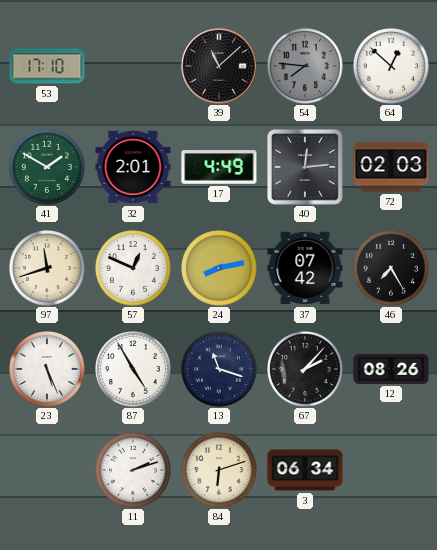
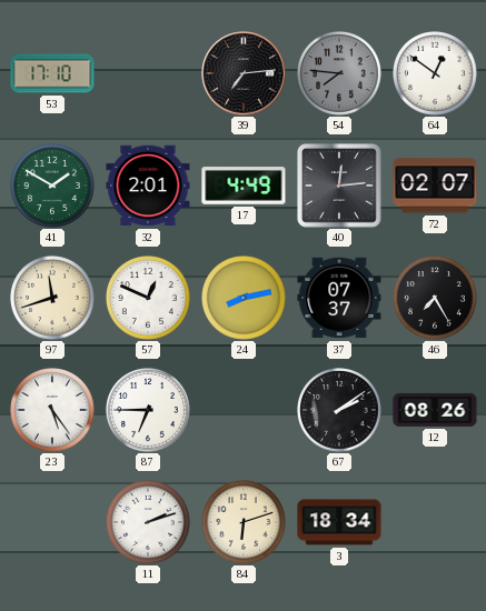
39: 11:08 -> 7:14
64: 12:52 -> 12:51
72: 02:03 -> 02:07
37: 07:42 -> 07:37
23: 5:26 -> 5:24
87: 4:55 -> 6:45
13: 11:18 -> none
67: 2:07 -> 2:09
3: 06:34 -> 18:34
